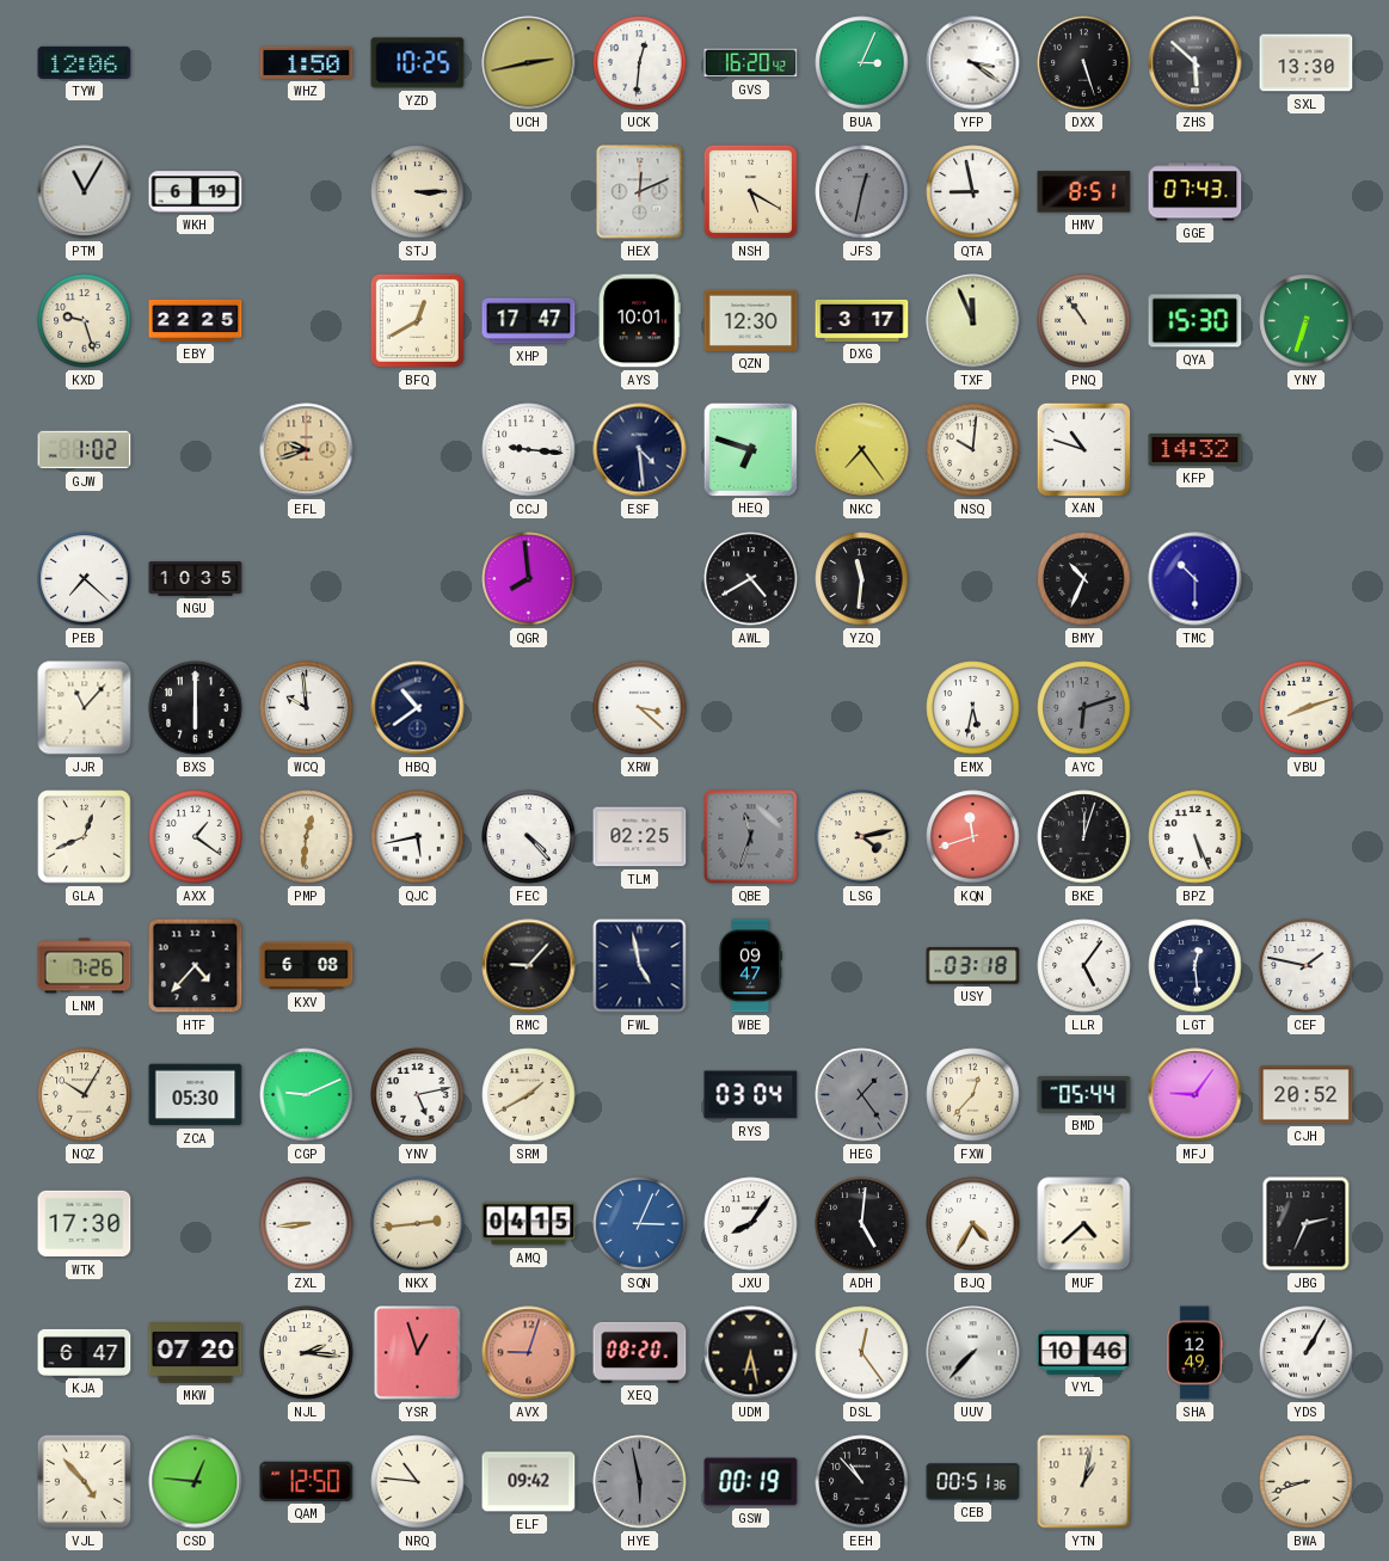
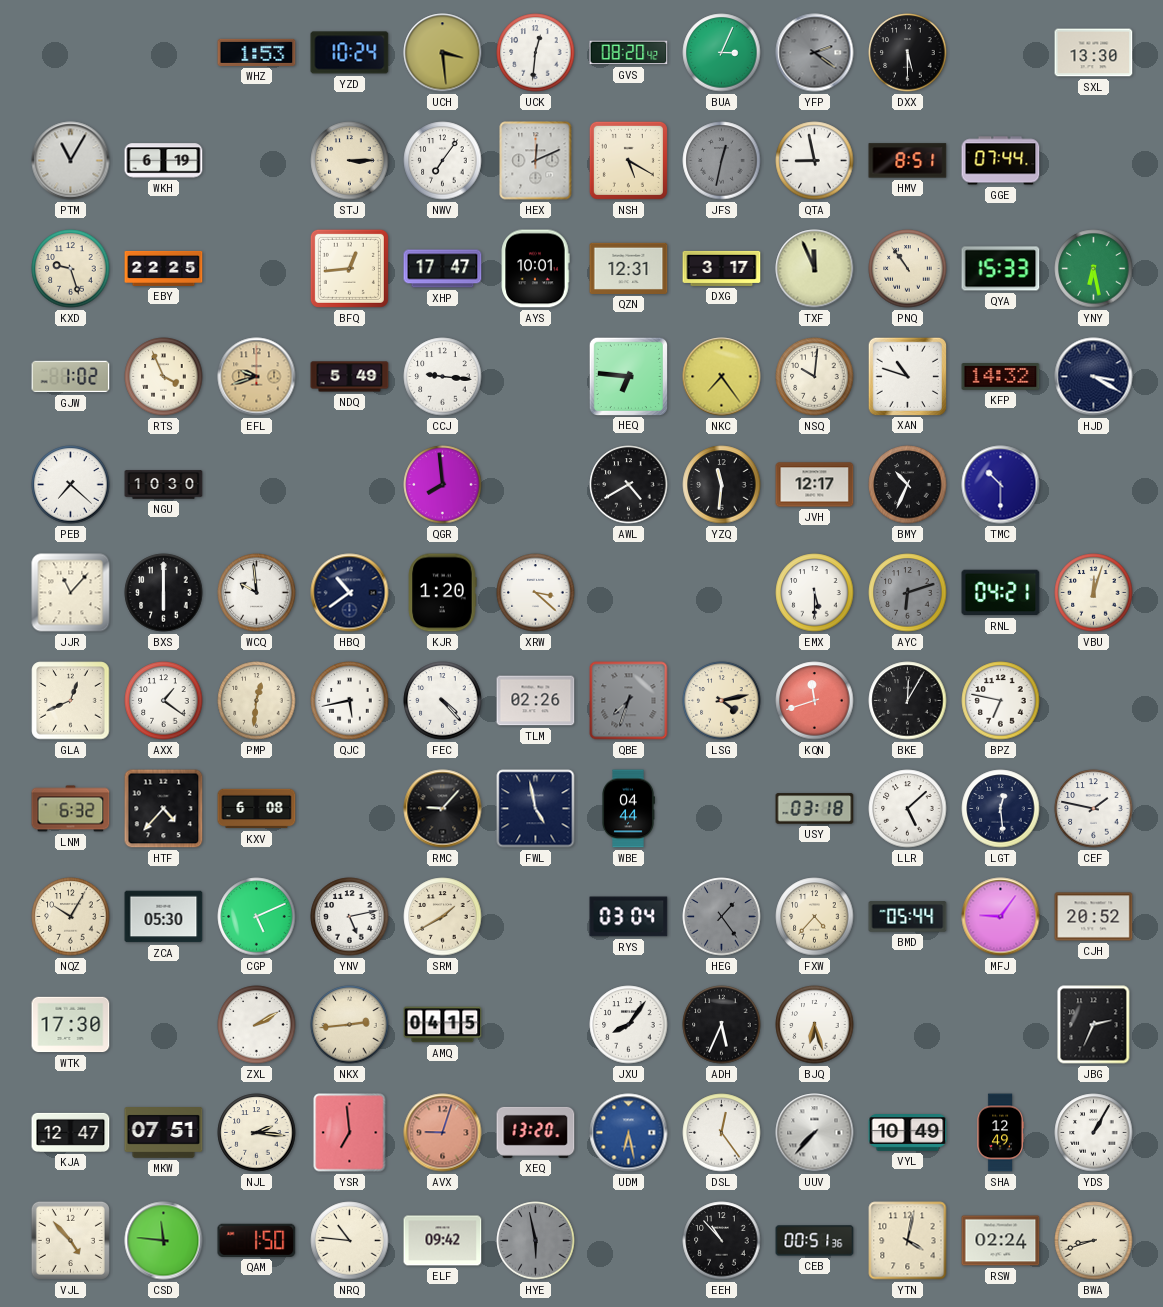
TYW: 12:06 -> none
WHZ: 1:50 -> 1:53
YZD: 10:25 -> 10:24
UCH: 2:43 -> 3:29
GVS: 16:20 -> 08:20
YFP: 3:21 -> 2:21
YFP dial: white -> grey
DXX: 5:27 -> 5:30
ZHS: 5:52 -> none
NWV: none -> 7:06
GGE: 07:43 -> 07:44
BFQ: 12:40 -> 12:44
QZN: 12:30 -> 12:31
QYA: 15:30 -> 15:33
YNY: 6:33 -> 6:28
RTS: none -> 3:56
NDQ: none -> 5:49
ESF: 4:29 -> none
HEQ: 6:48 -> 6:46
HJD: none -> 3:20
NGU: 10:35 -> 10:30
JVH: none -> 12:17
KJR: none -> 1:20
EMX: 5:32 -> 5:30
RNL: none -> 04:21
VBU: 8:12 -> 12:03
TLM: 02:25 -> 02:26
QBE: 11:33 -> 7:33
BKE: 12:03 -> 12:05
BPZ: 5:26 -> 6:47
LNM: 7:26 -> 6:32
WBE: 09:47 -> 04:44
LLR: 5:06 -> 5:08
CGP: 9:11 -> 5:11
FXW: 12:37 -> 4:37
ZXL: 8:44 -> 2:10
SQN: 3:04 -> none
ADH: 5:01 -> 5:34
BJQ: 4:35 -> 6:27
MUF: 4:38 -> none
KJA: 6:47 -> 12:47
MKW: 07:20 -> 07:51
YSR: 12:57 -> 6:59
XEQ: 08:20 -> 13:20
UDM dial: black -> blue
VYL: 10:46 -> 10:49
CSD: 12:46 -> 11:46
QAM: 12:50 -> 1:50
GSW: 00:19 -> none
YTN: 1:02 -> 4:02
RSW: none -> 02:24
